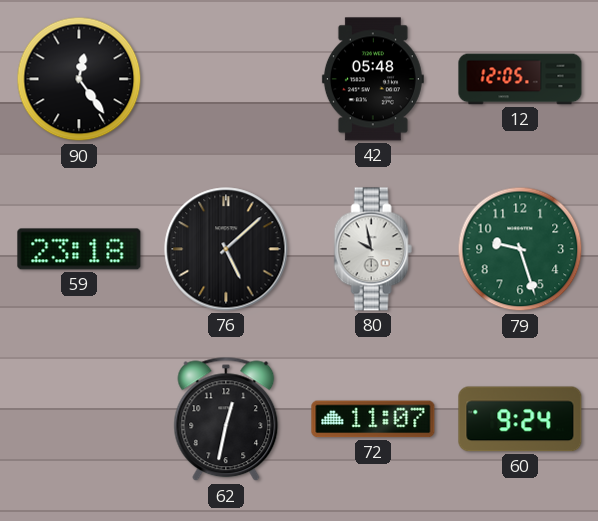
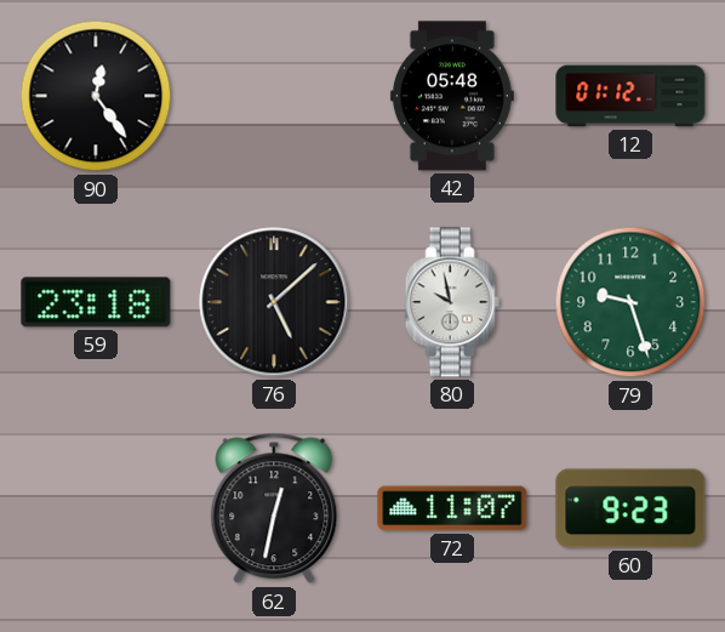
12: 12:05 -> 01:12
60: 9:24 -> 9:23
